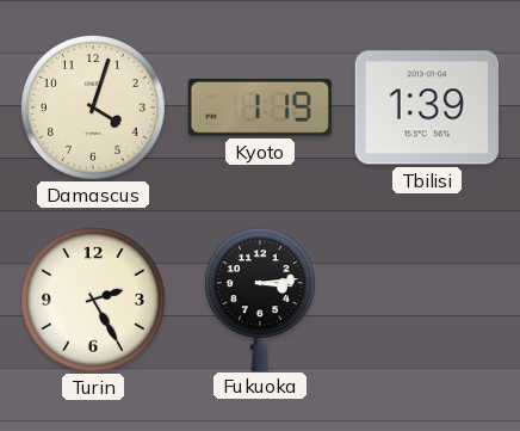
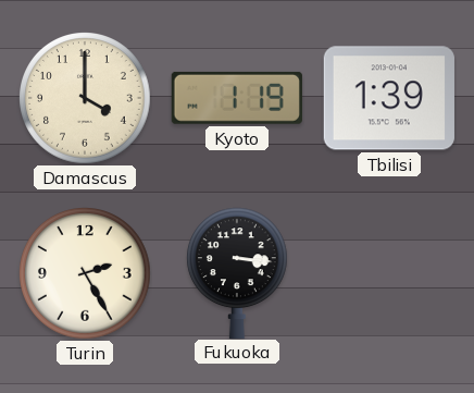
Damascus: 4:03 -> 4:00
Fukuoka: 3:14 -> 3:16
